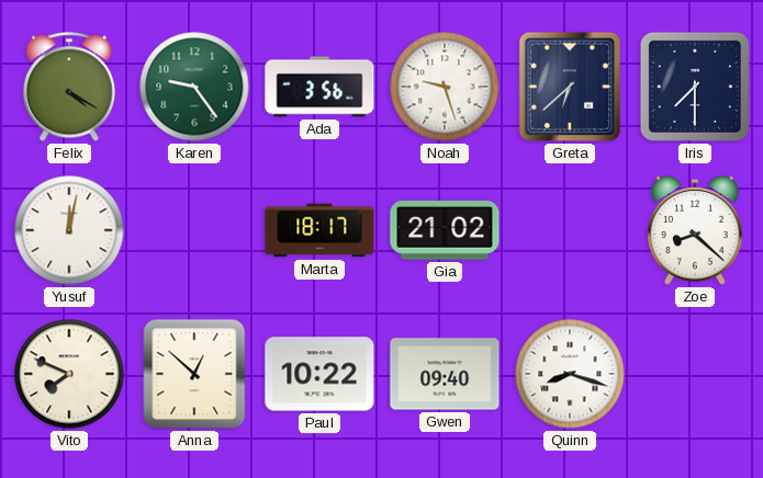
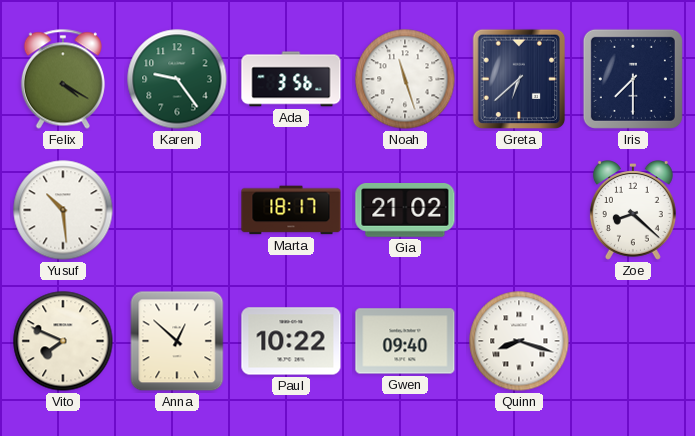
Noah: 9:27 -> 11:27
Yusuf: 12:02 -> 10:29
